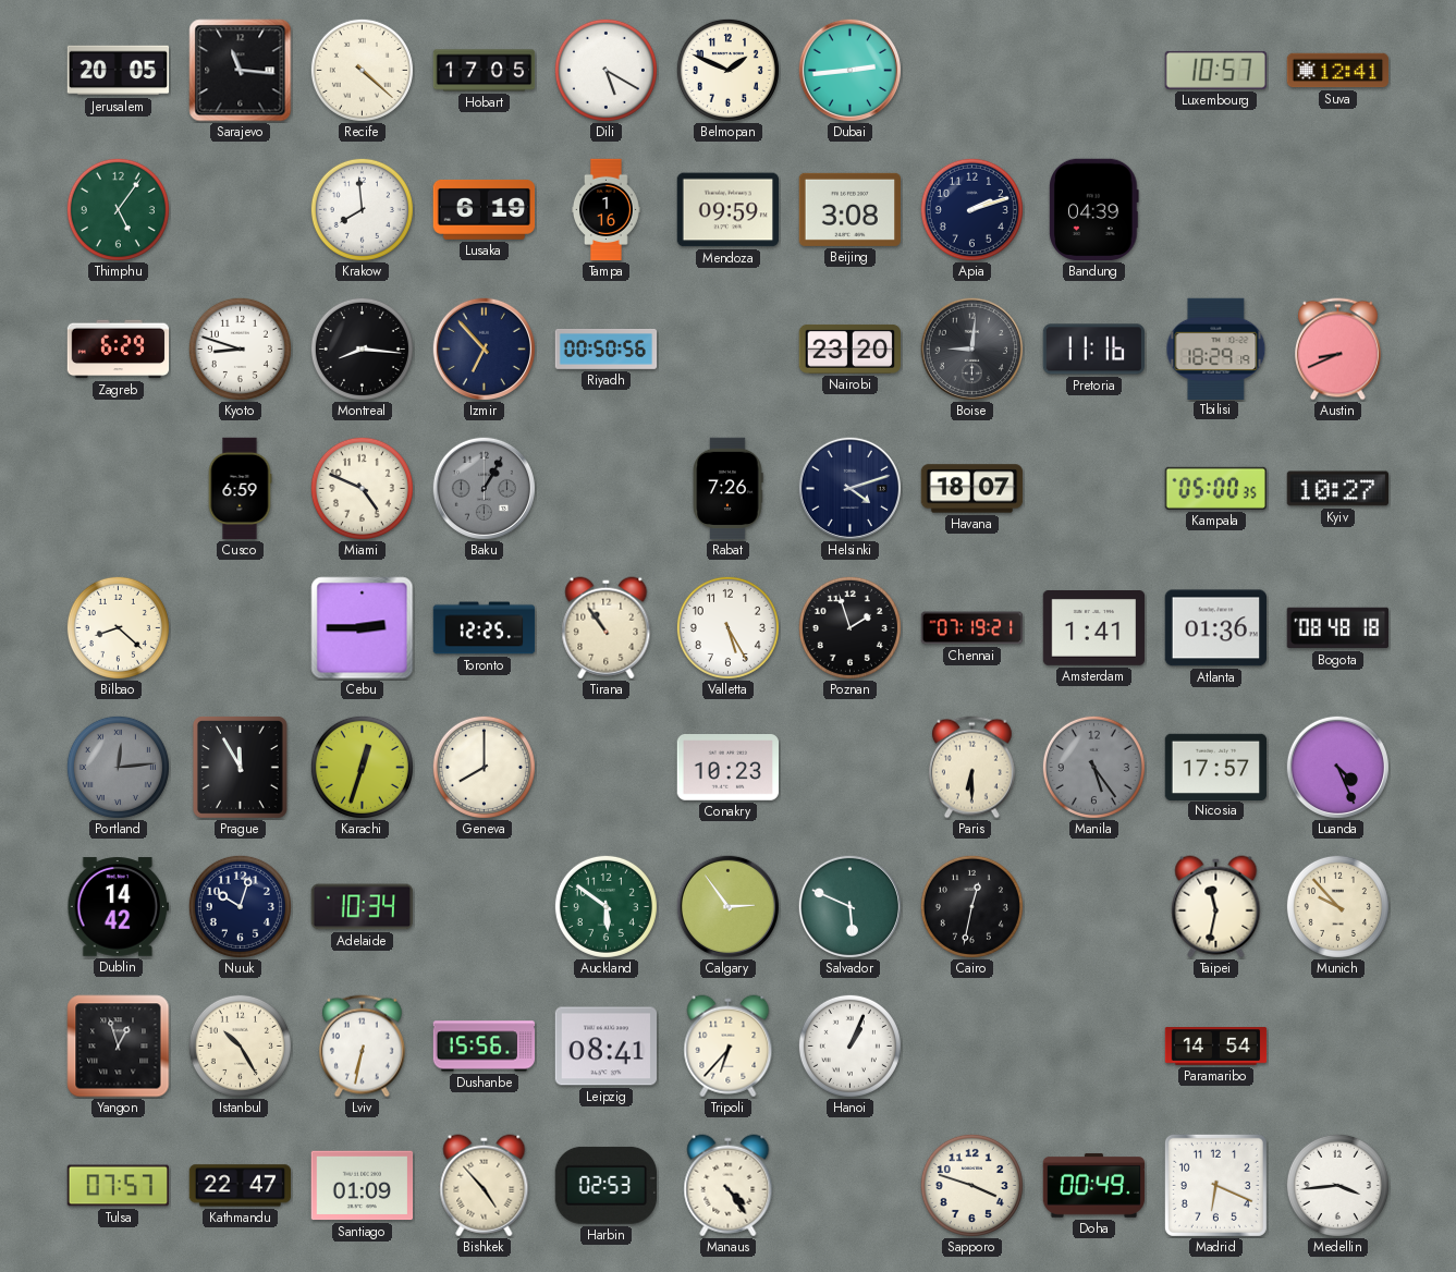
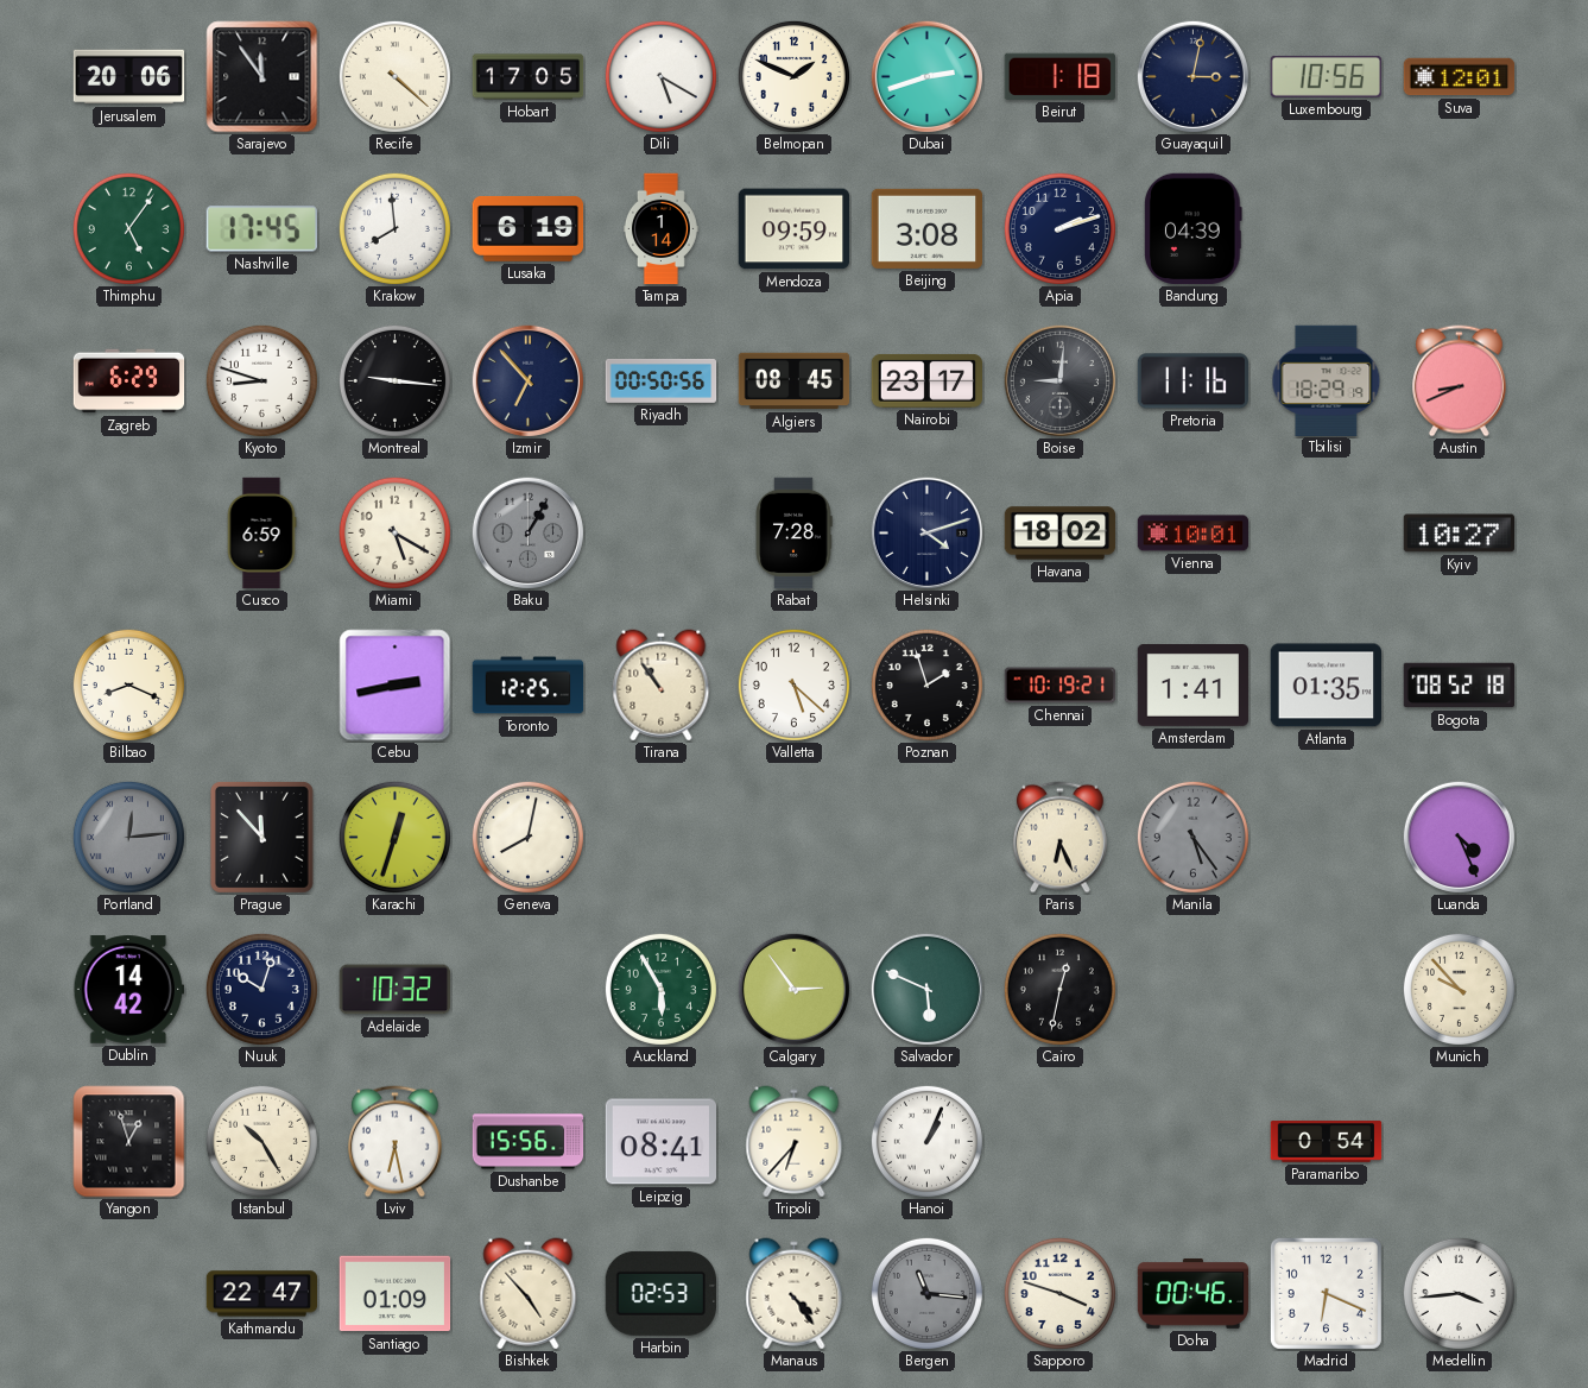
Jerusalem: 20:05 -> 20:06
Sarajevo: 11:16 -> 11:54
Dubai: 2:44 -> 2:42
Beirut: none -> 1:18
Guayaquil: none -> 3:02
Luxembourg: 10:57 -> 10:56
Suva: 12:41 -> 12:01
Nashville: none -> 17:45
Tampa: 1:16 -> 1:14
Montreal: 8:16 -> 9:16
Algiers: none -> 08:45
Nairobi: 23:20 -> 23:17
Miami: 4:49 -> 5:20
Rabat: 7:26 -> 7:28
Havana: 18:07 -> 18:02
Vienna: none -> 10:01
Kampala: 05:00 -> none
Bilbao: 8:22 -> 8:19
Cebu: 2:45 -> 2:43
Valletta: 5:25 -> 5:22
Chennai: 07:19 -> 10:19
Atlanta: 01:36 -> 01:35
Bogota: 08:48 -> 08:52
Prague: 11:55 -> 11:53
Geneva: 8:00 -> 8:02
Conakry: 10:23 -> none
Paris: 6:30 -> 6:26
Nicosia: 17:57 -> none
Adelaide: 10:34 -> 10:32
Auckland: 5:51 -> 5:55
Taipei: 11:32 -> none
Lviv: 6:32 -> 6:28
Paramaribo: 14:54 -> 0:54
Tulsa: 07:57 -> none
Bergen: none -> 11:16
Doha: 00:49 -> 00:46
